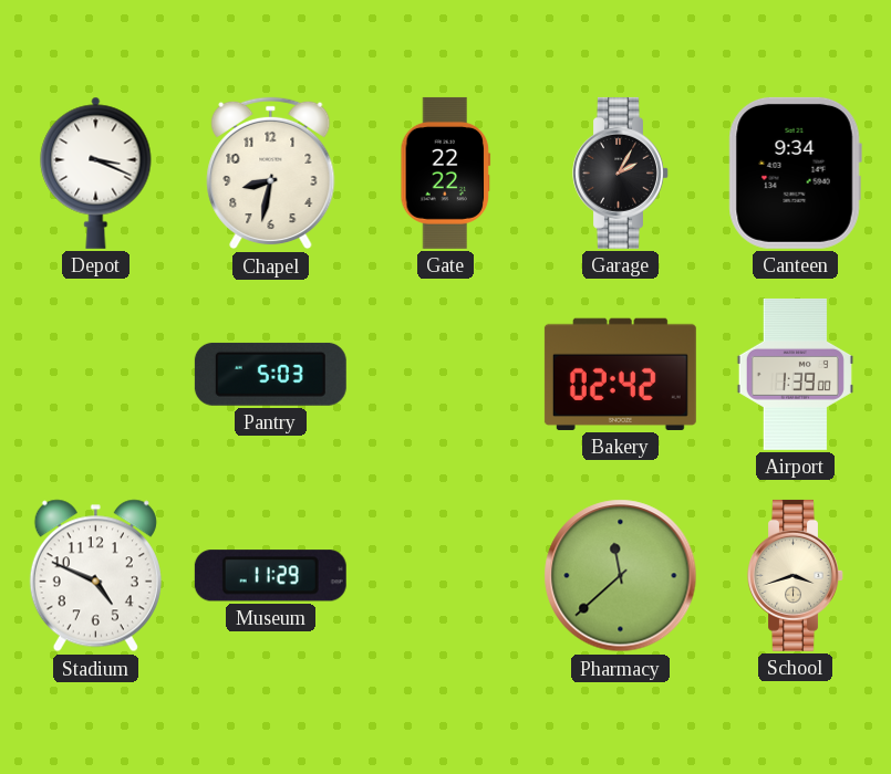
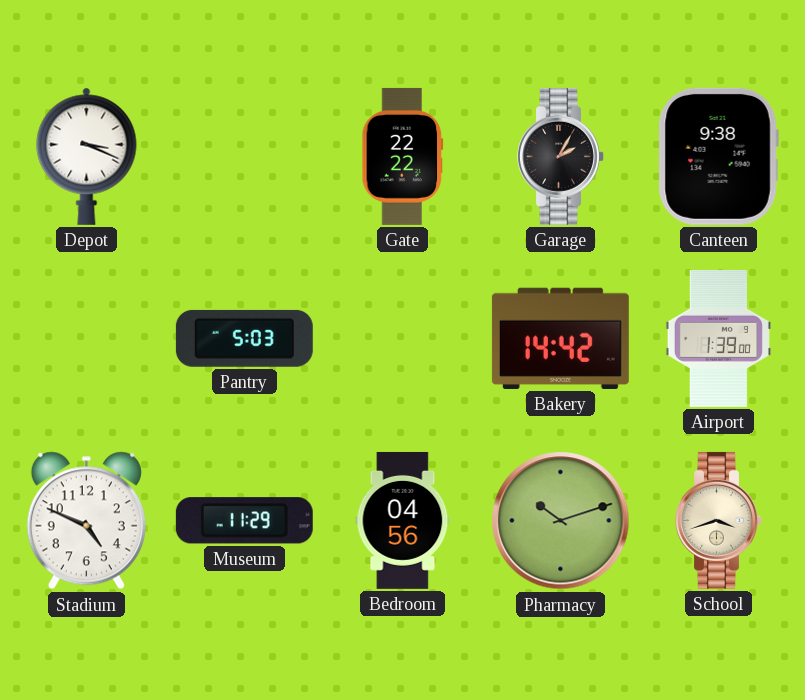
Chapel: 8:32 -> none
Canteen: 9:34 -> 9:38
Bakery: 02:42 -> 14:42
Bedroom: none -> 04:56
Pharmacy: 11:38 -> 10:12
